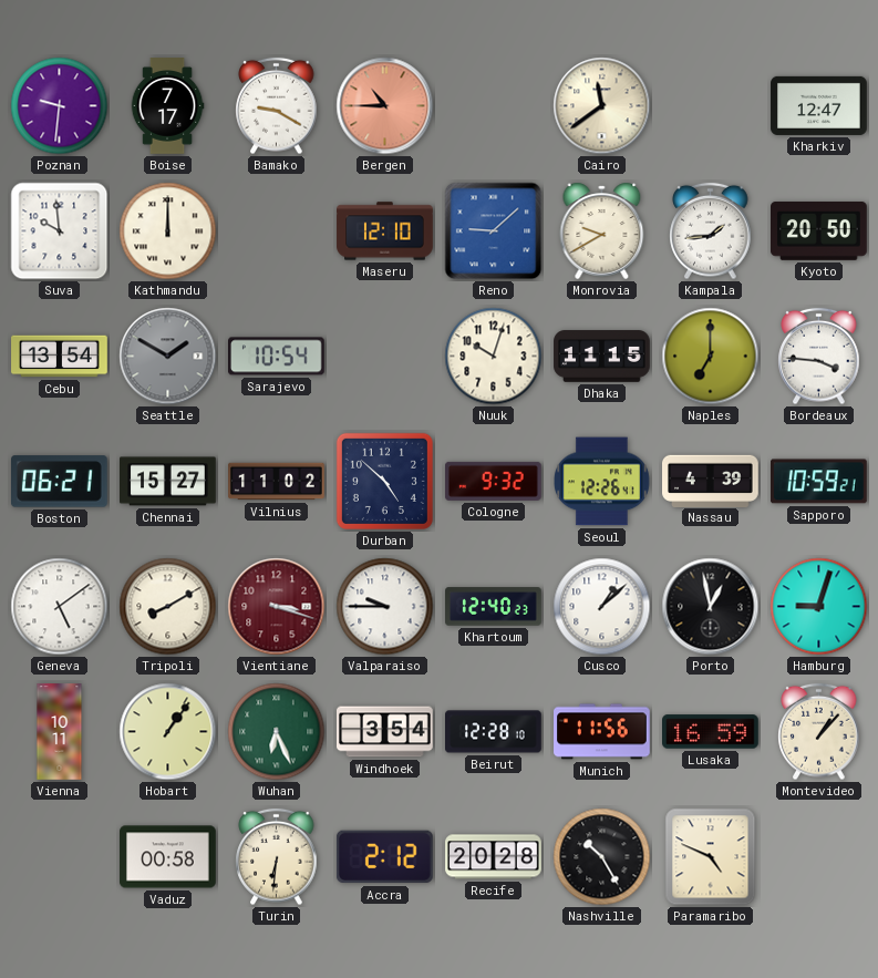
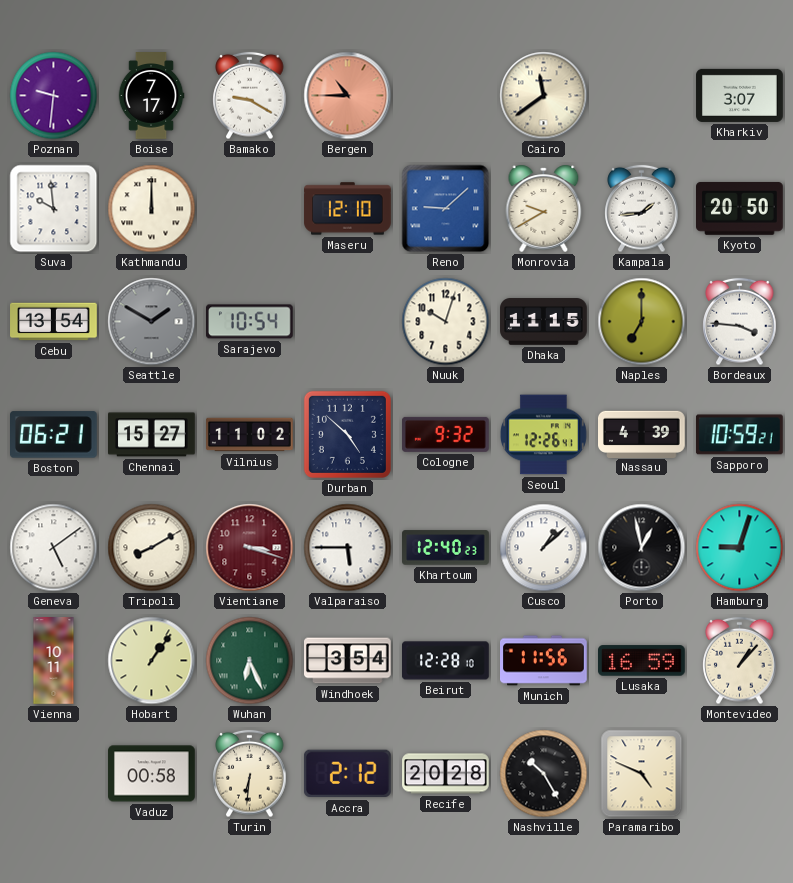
Kharkiv: 12:47 -> 3:07
Valparaiso: 9:45 -> 5:45
